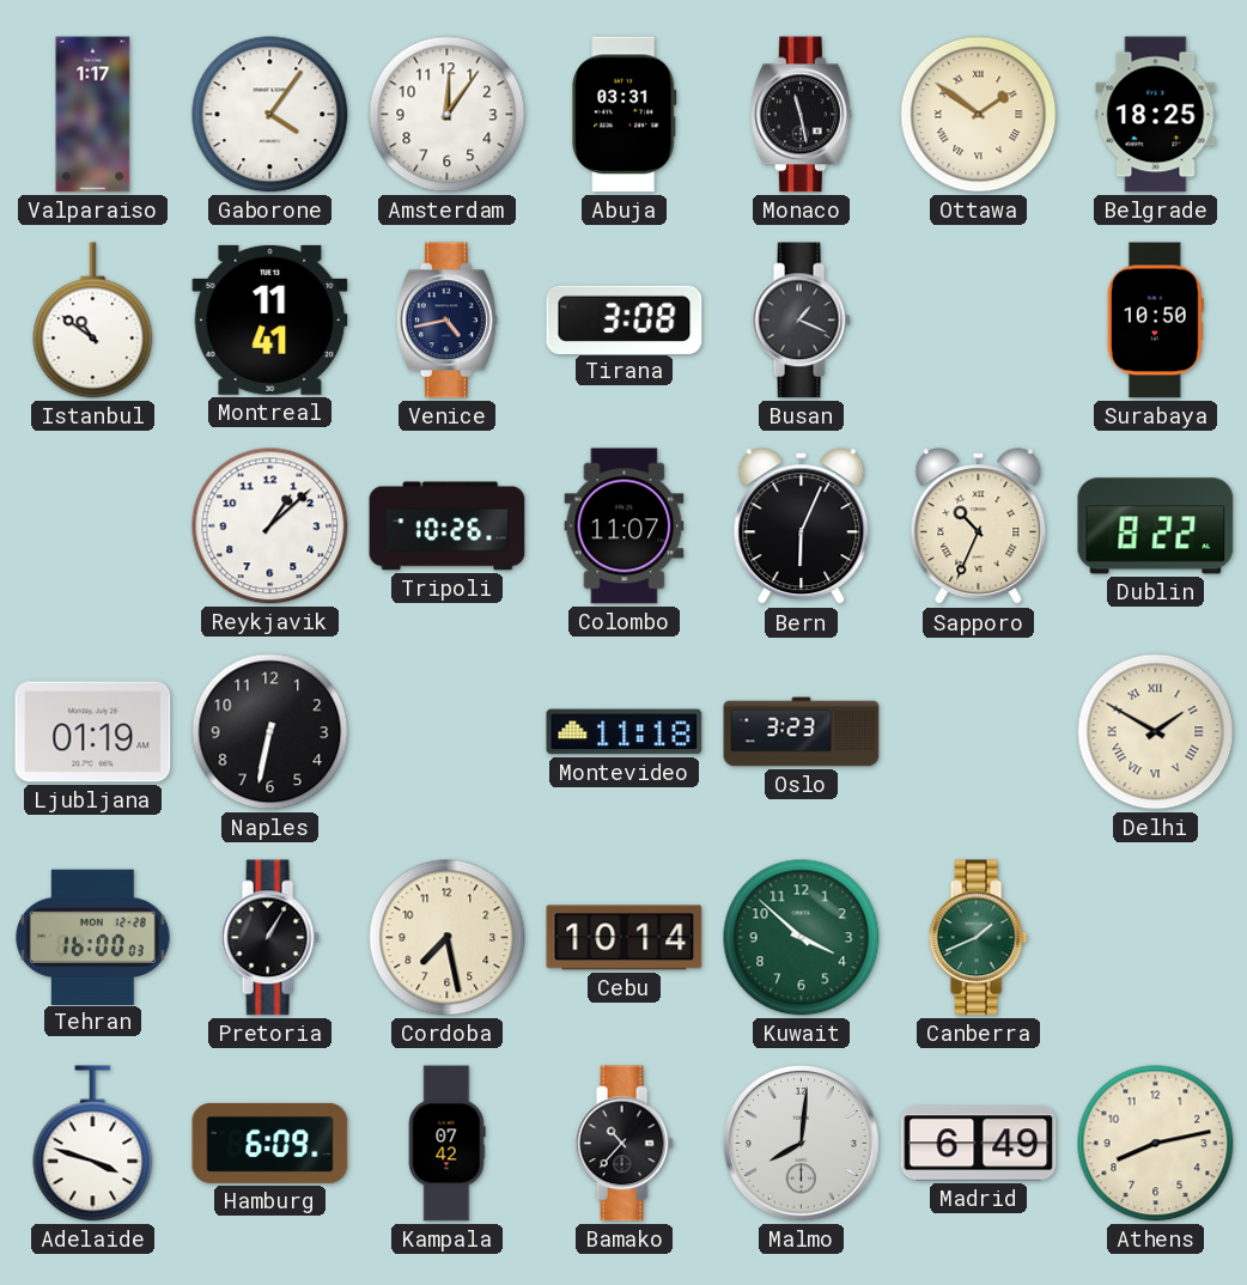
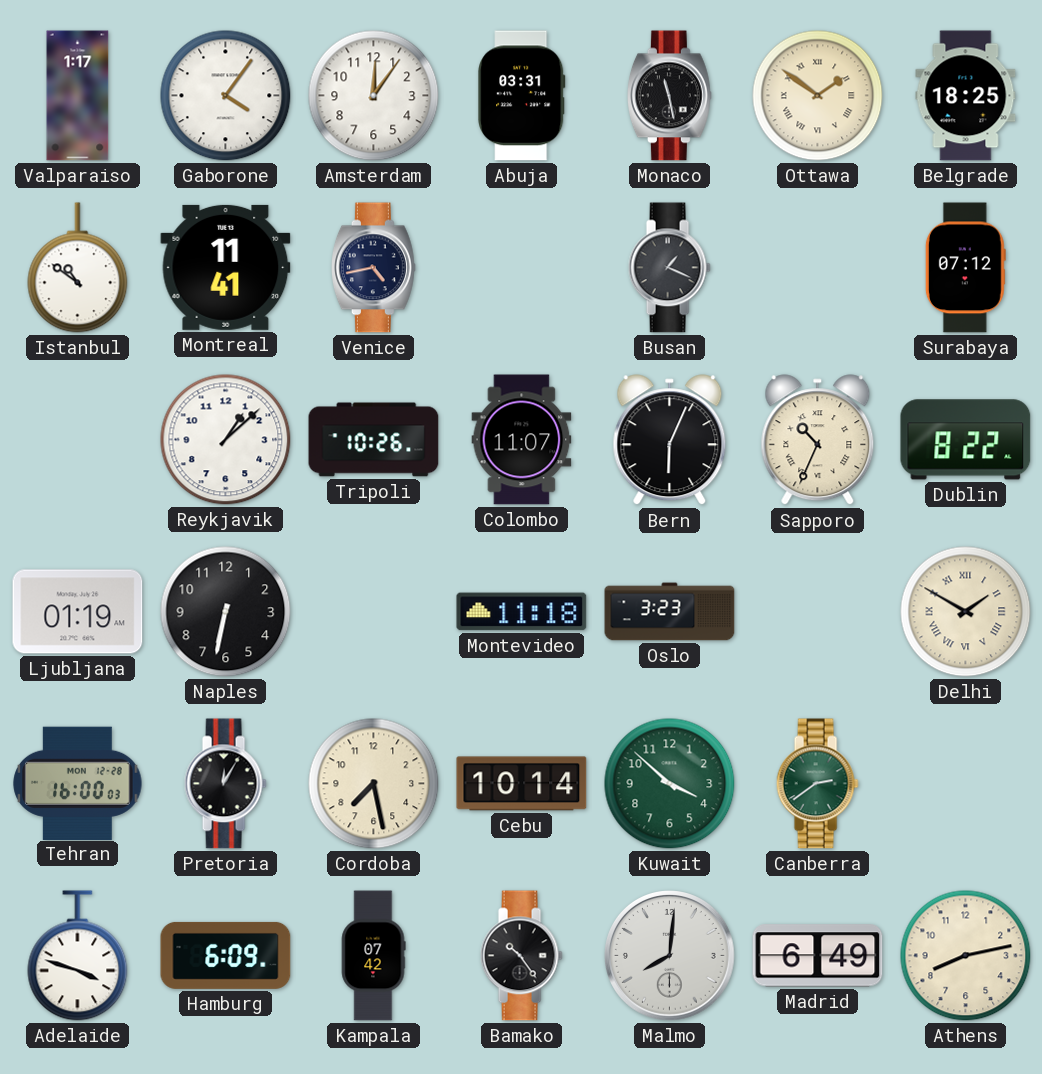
Tirana: 3:08 -> none
Surabaya: 10:50 -> 07:12
Pretoria: 1:05 -> 12:05
Canberra: 1:41 -> 2:39
Bamako: 10:37 -> 10:24
